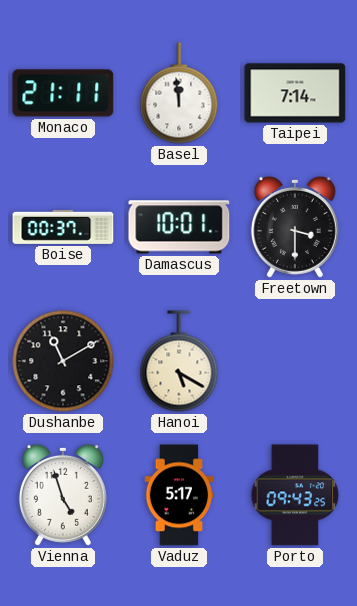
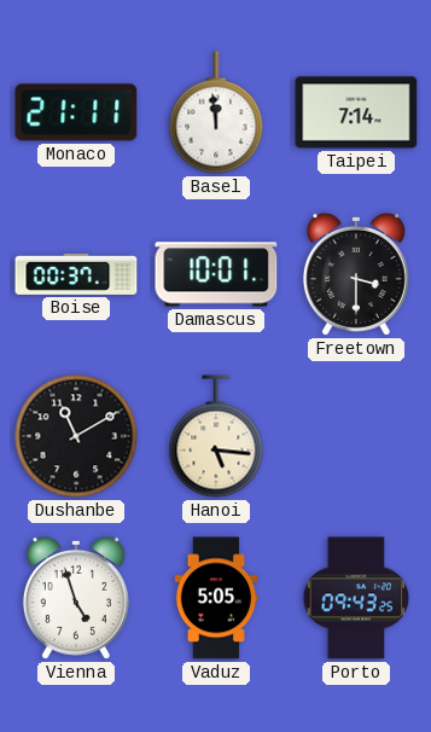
Hanoi: 5:20 -> 5:16
Vaduz: 5:17 -> 5:05
